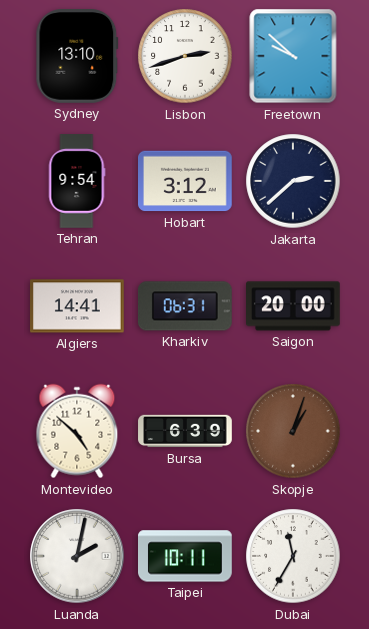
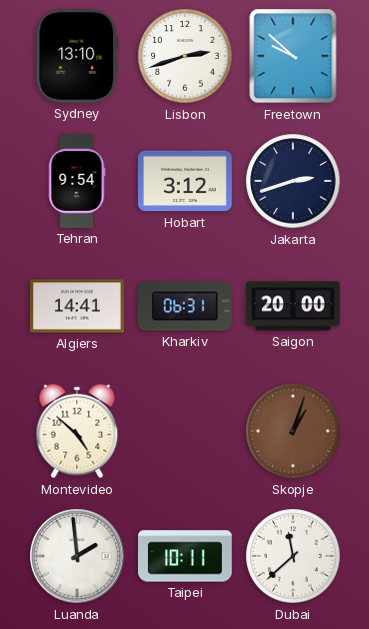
Jakarta: 2:38 -> 2:42
Bursa: 6:39 -> none
Luanda: 2:02 -> 1:59
Dubai: 11:35 -> 11:38
